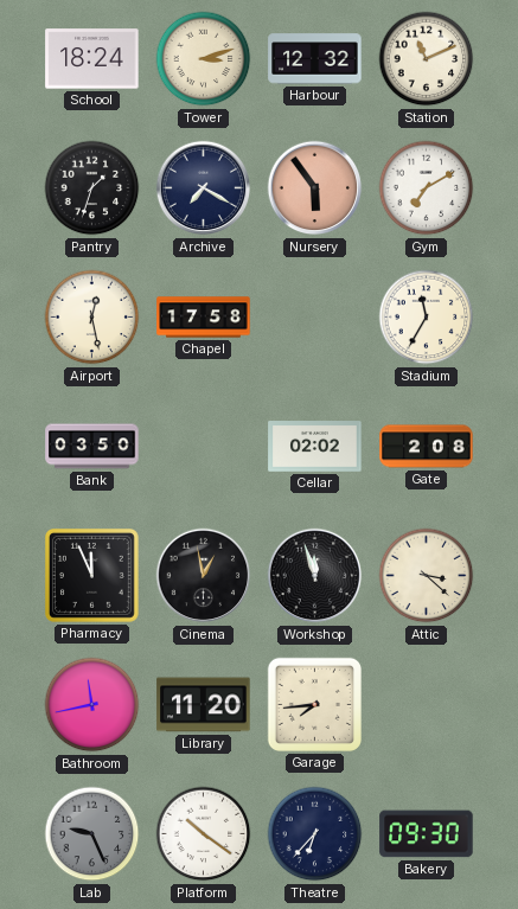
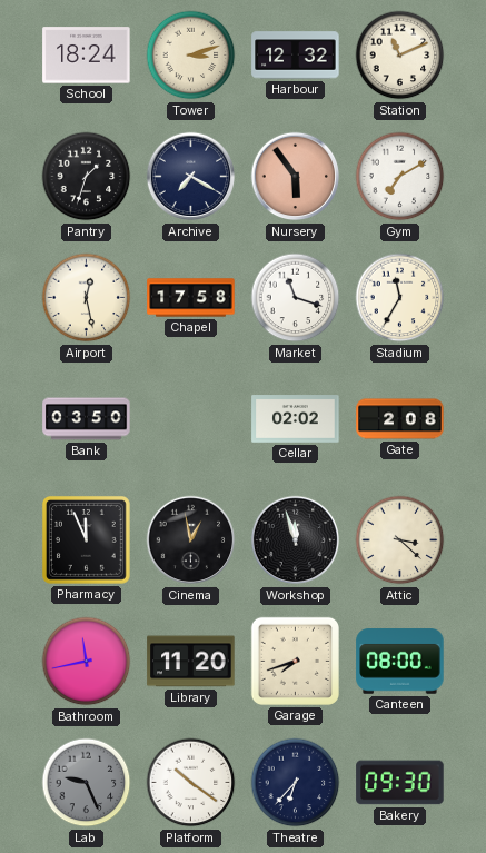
Market: none -> 11:18
Garage: 7:44 -> 7:42
Canteen: none -> 08:00
